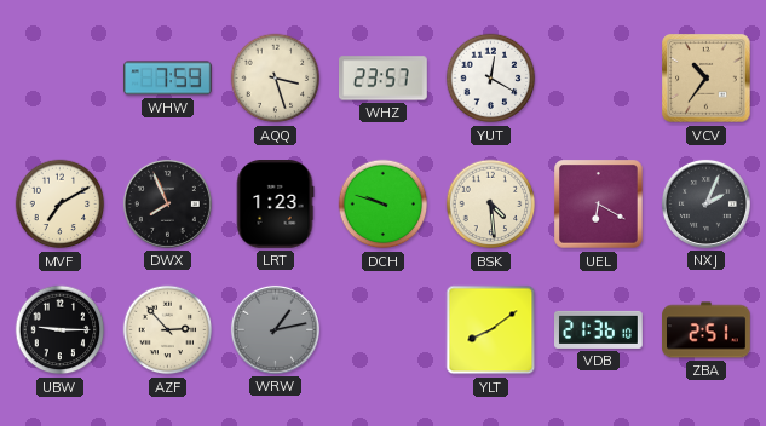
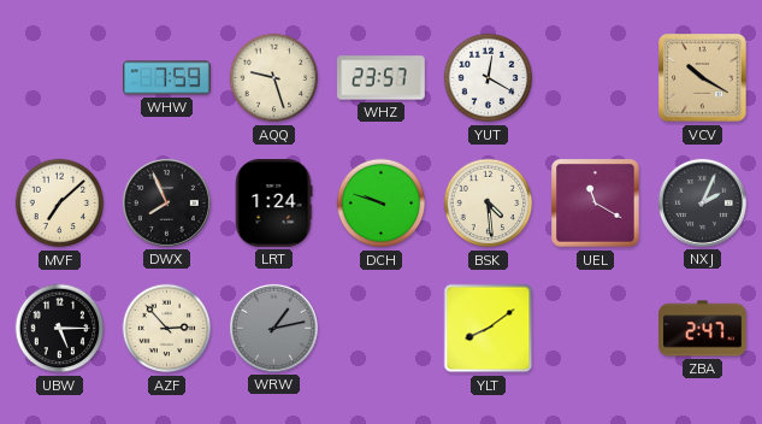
AQQ: 3:27 -> 9:27
VCV: 10:36 -> 10:20
MVF: 7:10 -> 7:08
LRT: 1:23 -> 1:24
UEL: 6:20 -> 11:20
UBW: 9:15 -> 5:15
VDB: 21:36 -> none
ZBA: 2:51 -> 2:47
